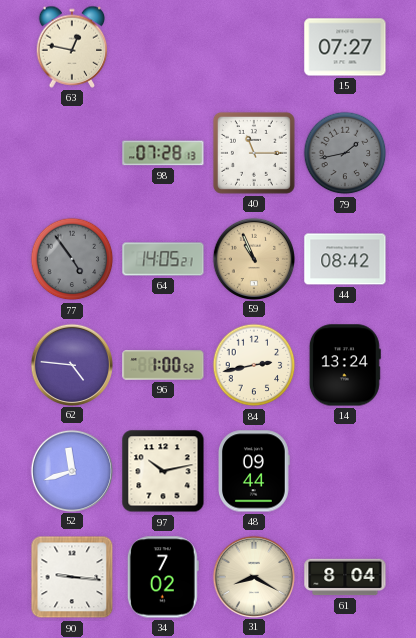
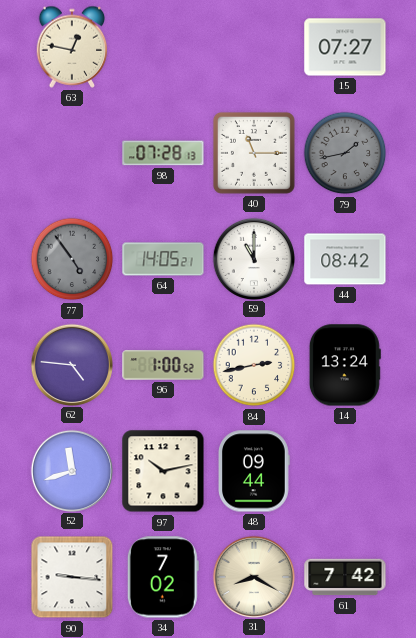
59: 10:56 -> 11:00
59 dial: champagne -> white
61: 8:04 -> 7:42
